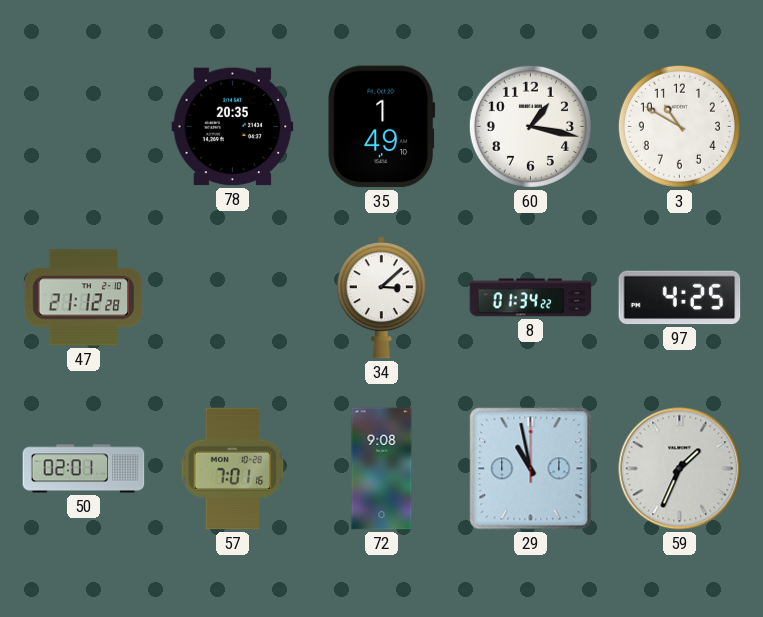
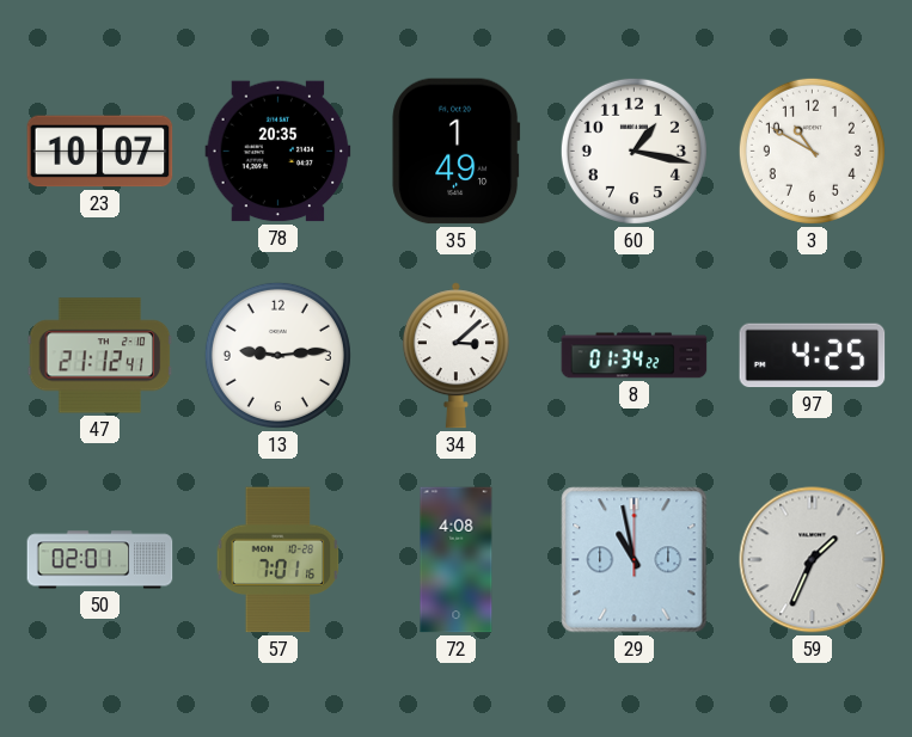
23: none -> 10:07
47: 21:12:28 -> 21:12:41
13: none -> 9:14
72: 9:08 -> 4:08
